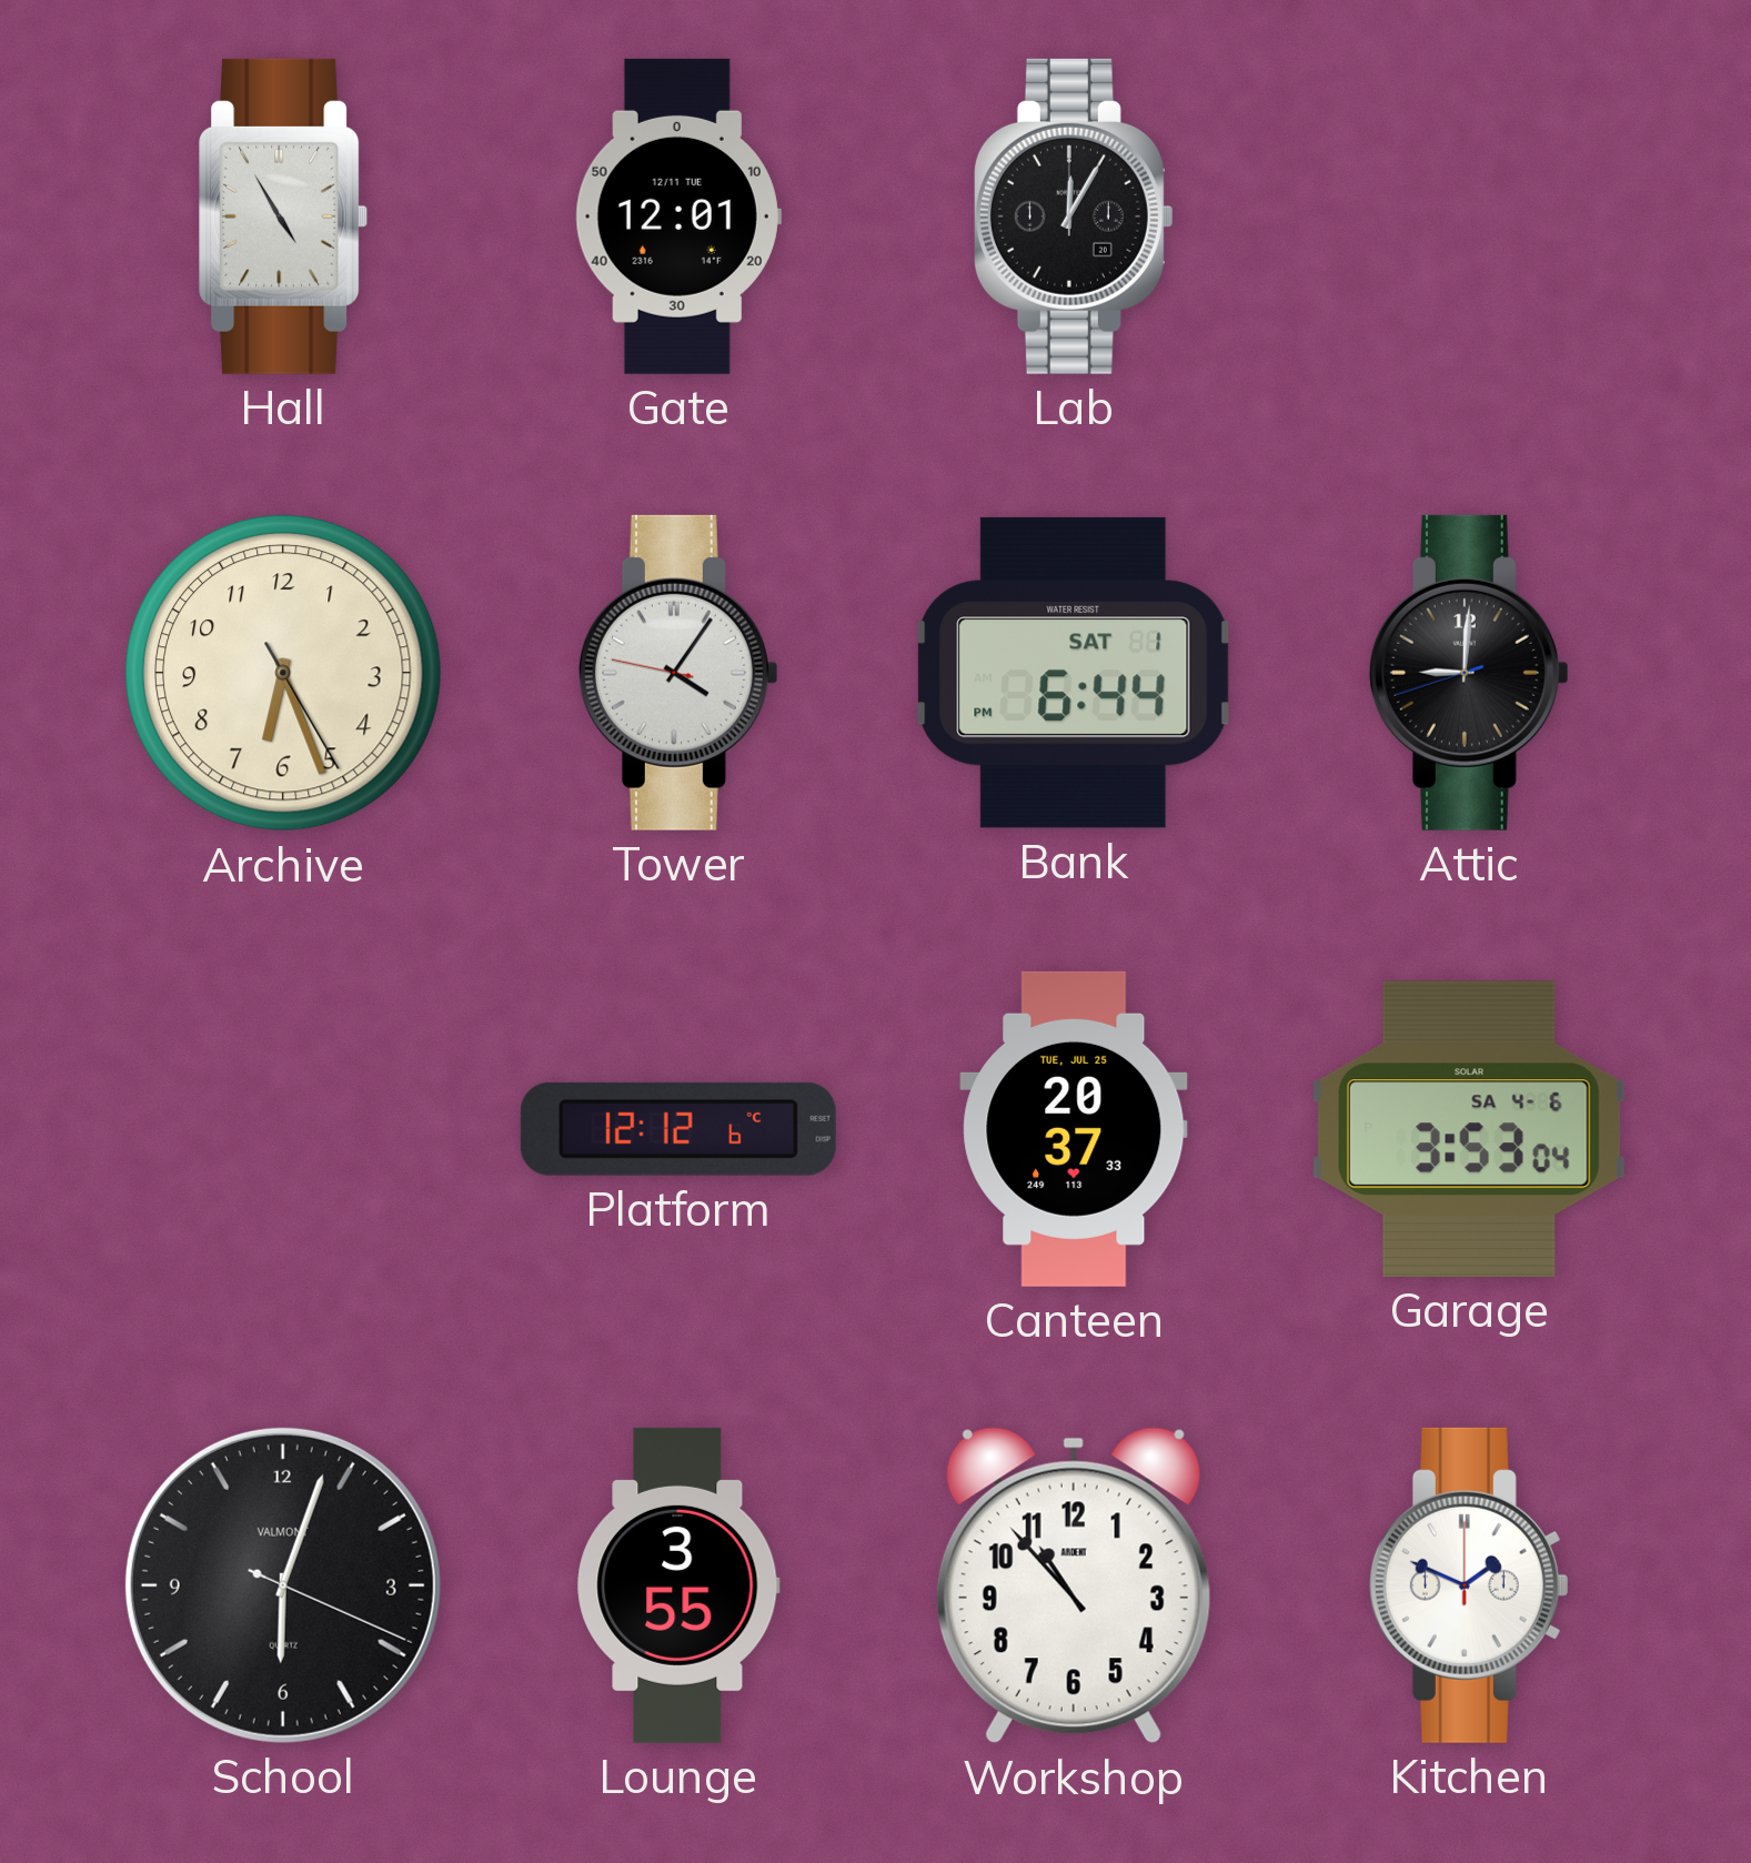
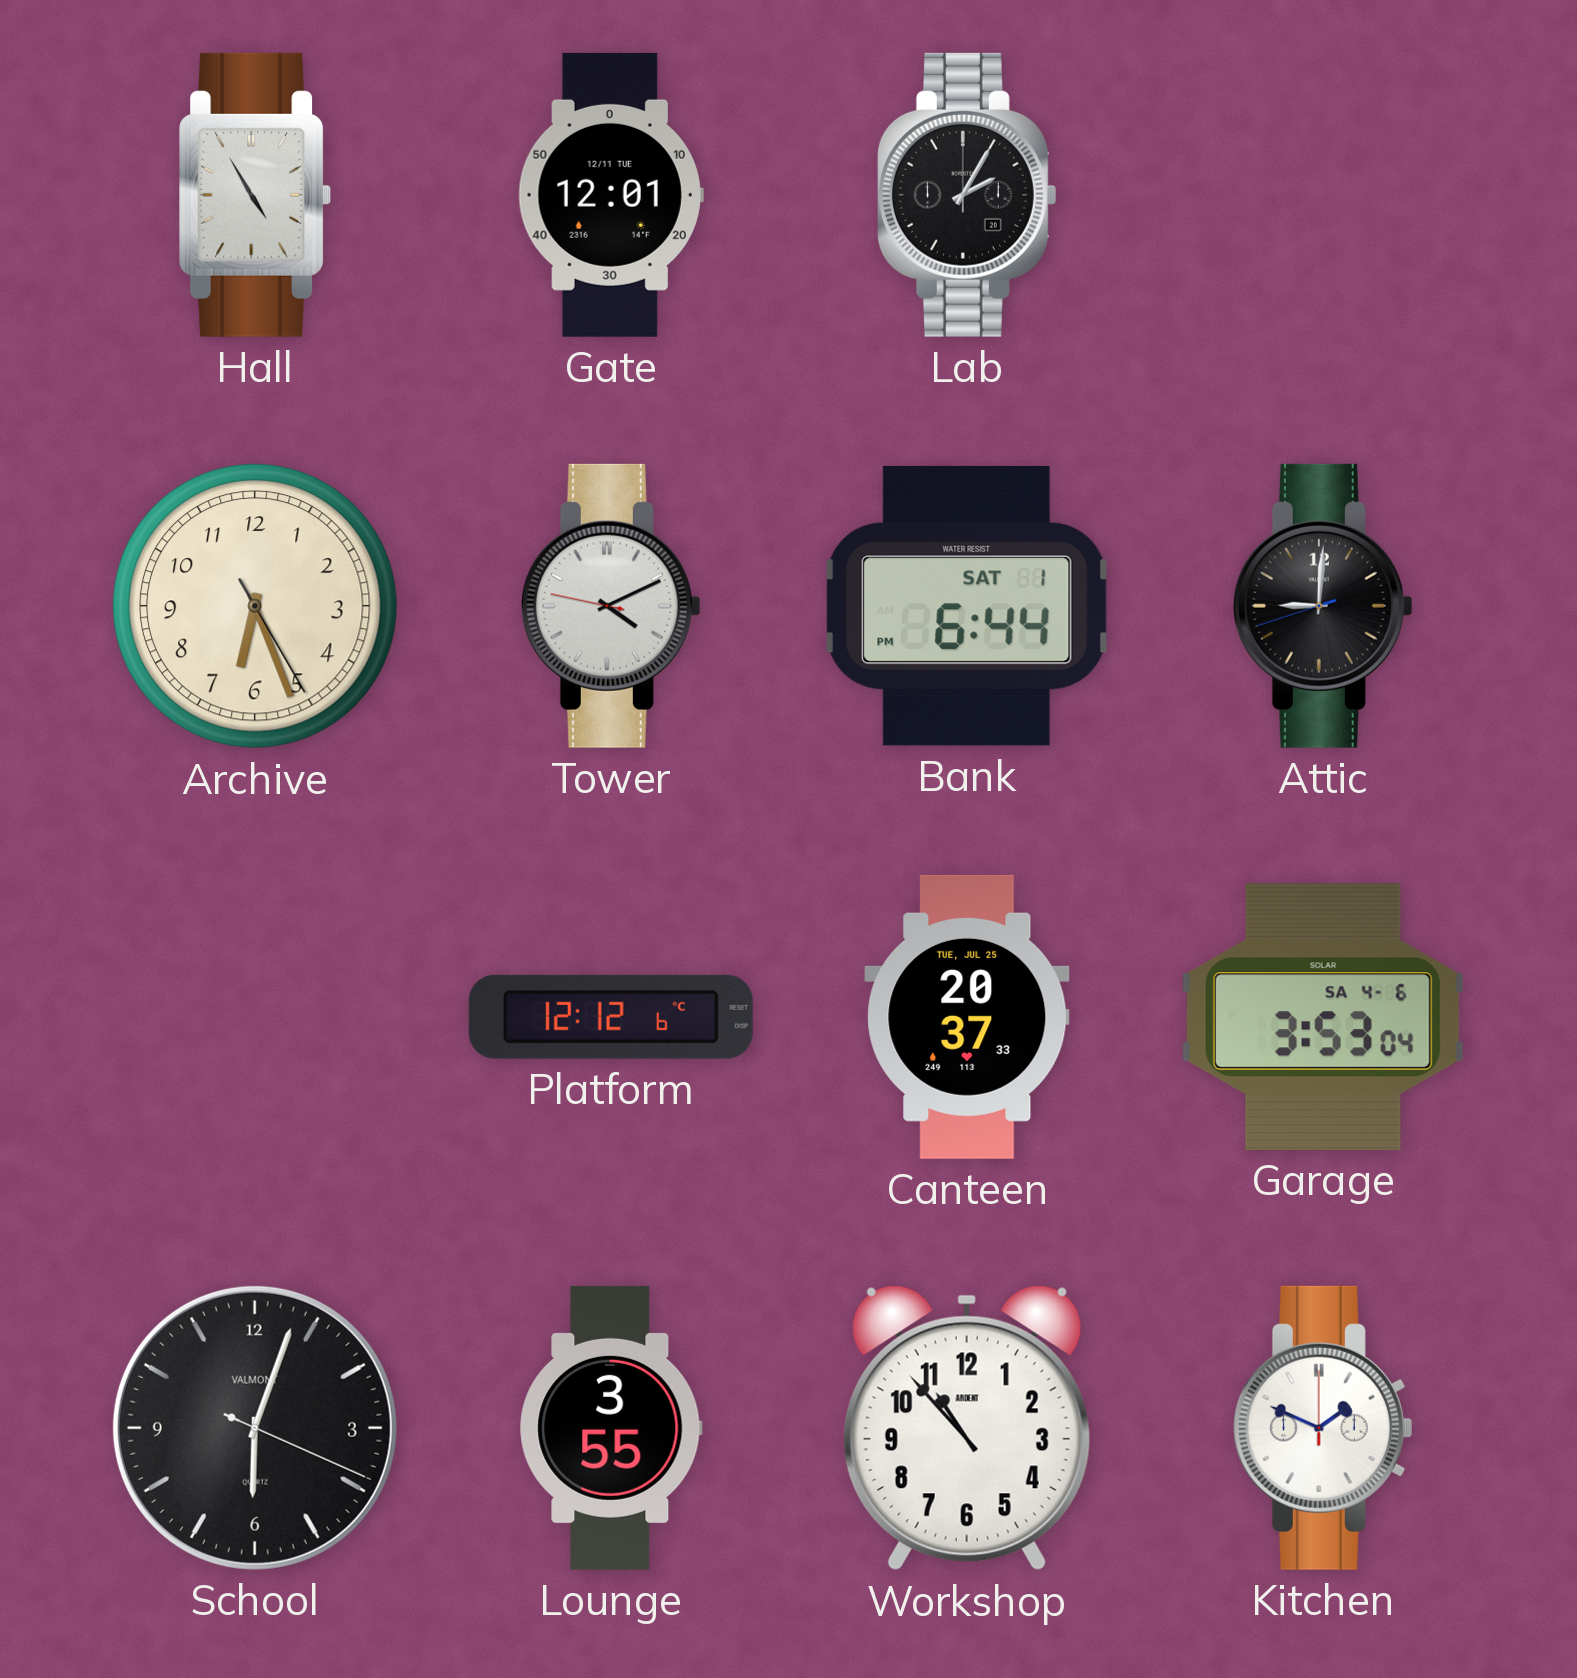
Lab: 12:05 -> 2:05
Tower: 4:05 -> 4:10
